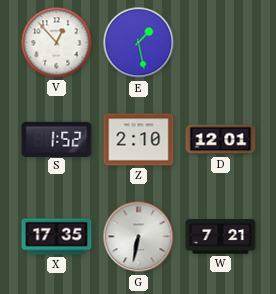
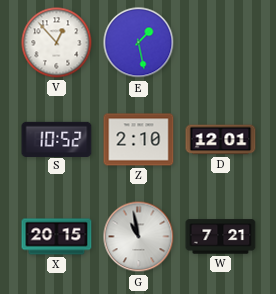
S: 1:52 -> 10:52
X: 17:35 -> 20:15
G: 6:32 -> 10:58
